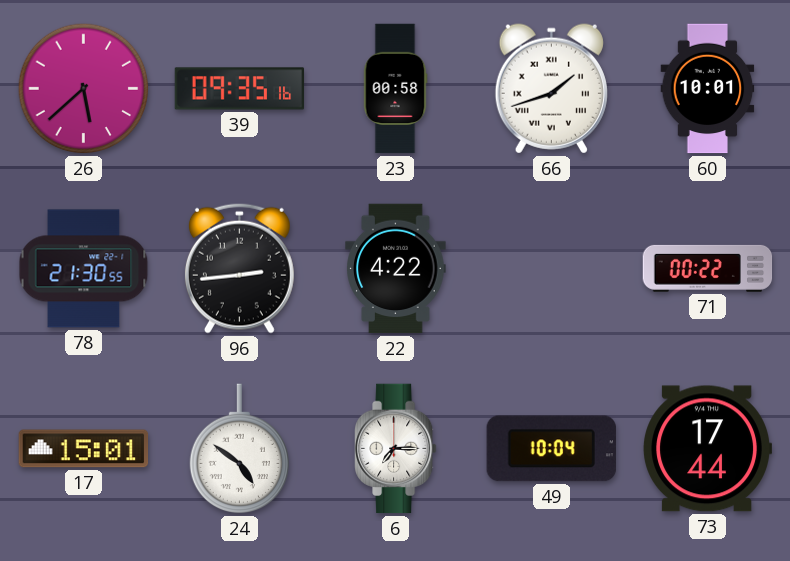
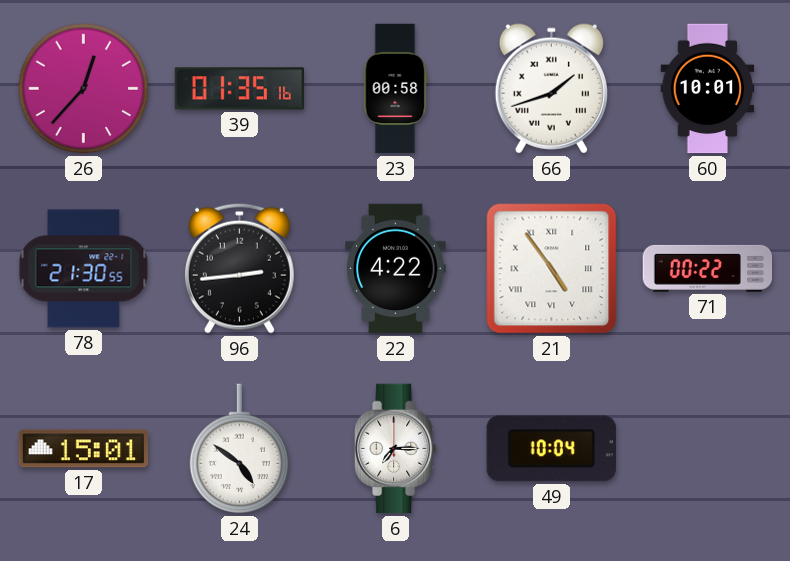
26: 5:38 -> 12:37
39: 09:35 -> 01:35
21: none -> 4:54
73: 17:44 -> none
